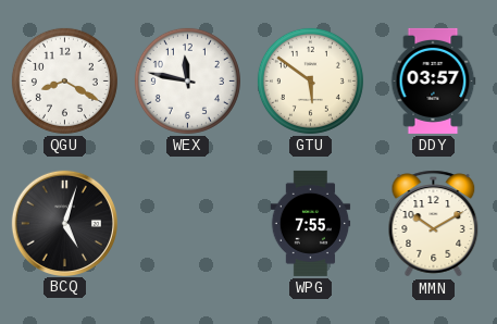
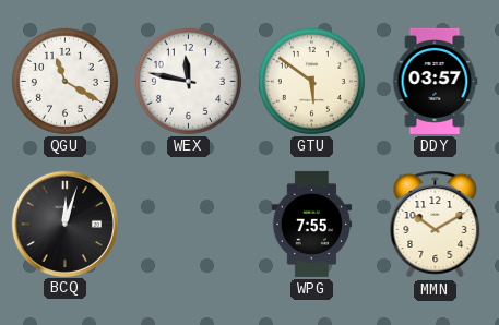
QGU: 8:20 -> 11:20
BCQ: 5:03 -> 12:03
